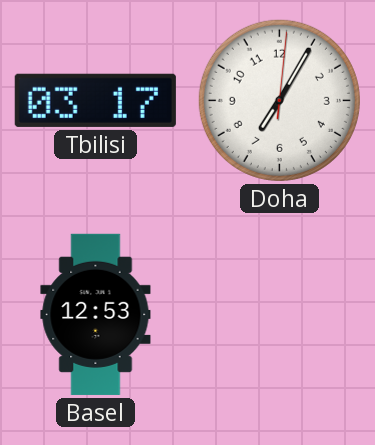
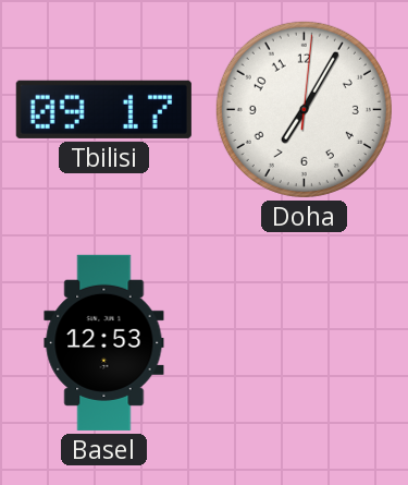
Tbilisi: 03:17 -> 09:17
